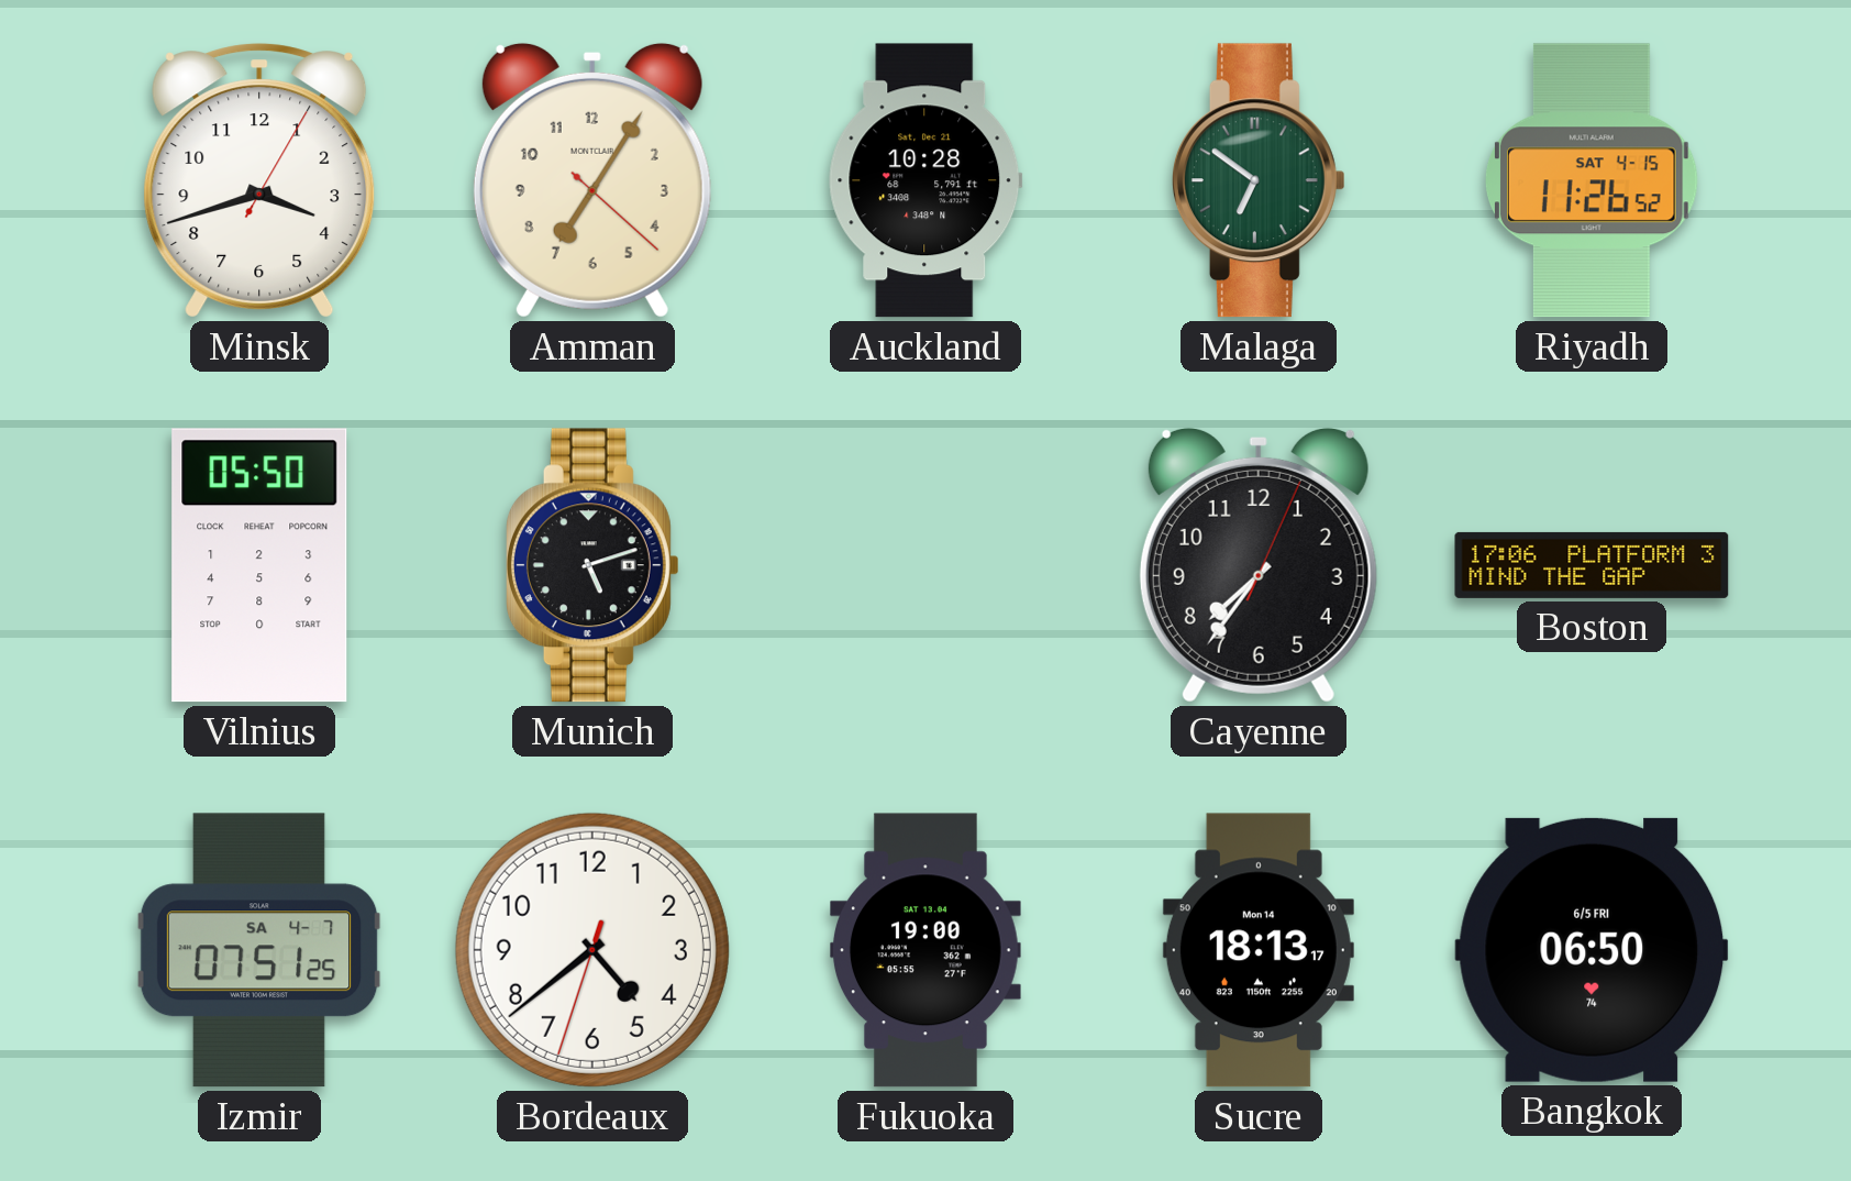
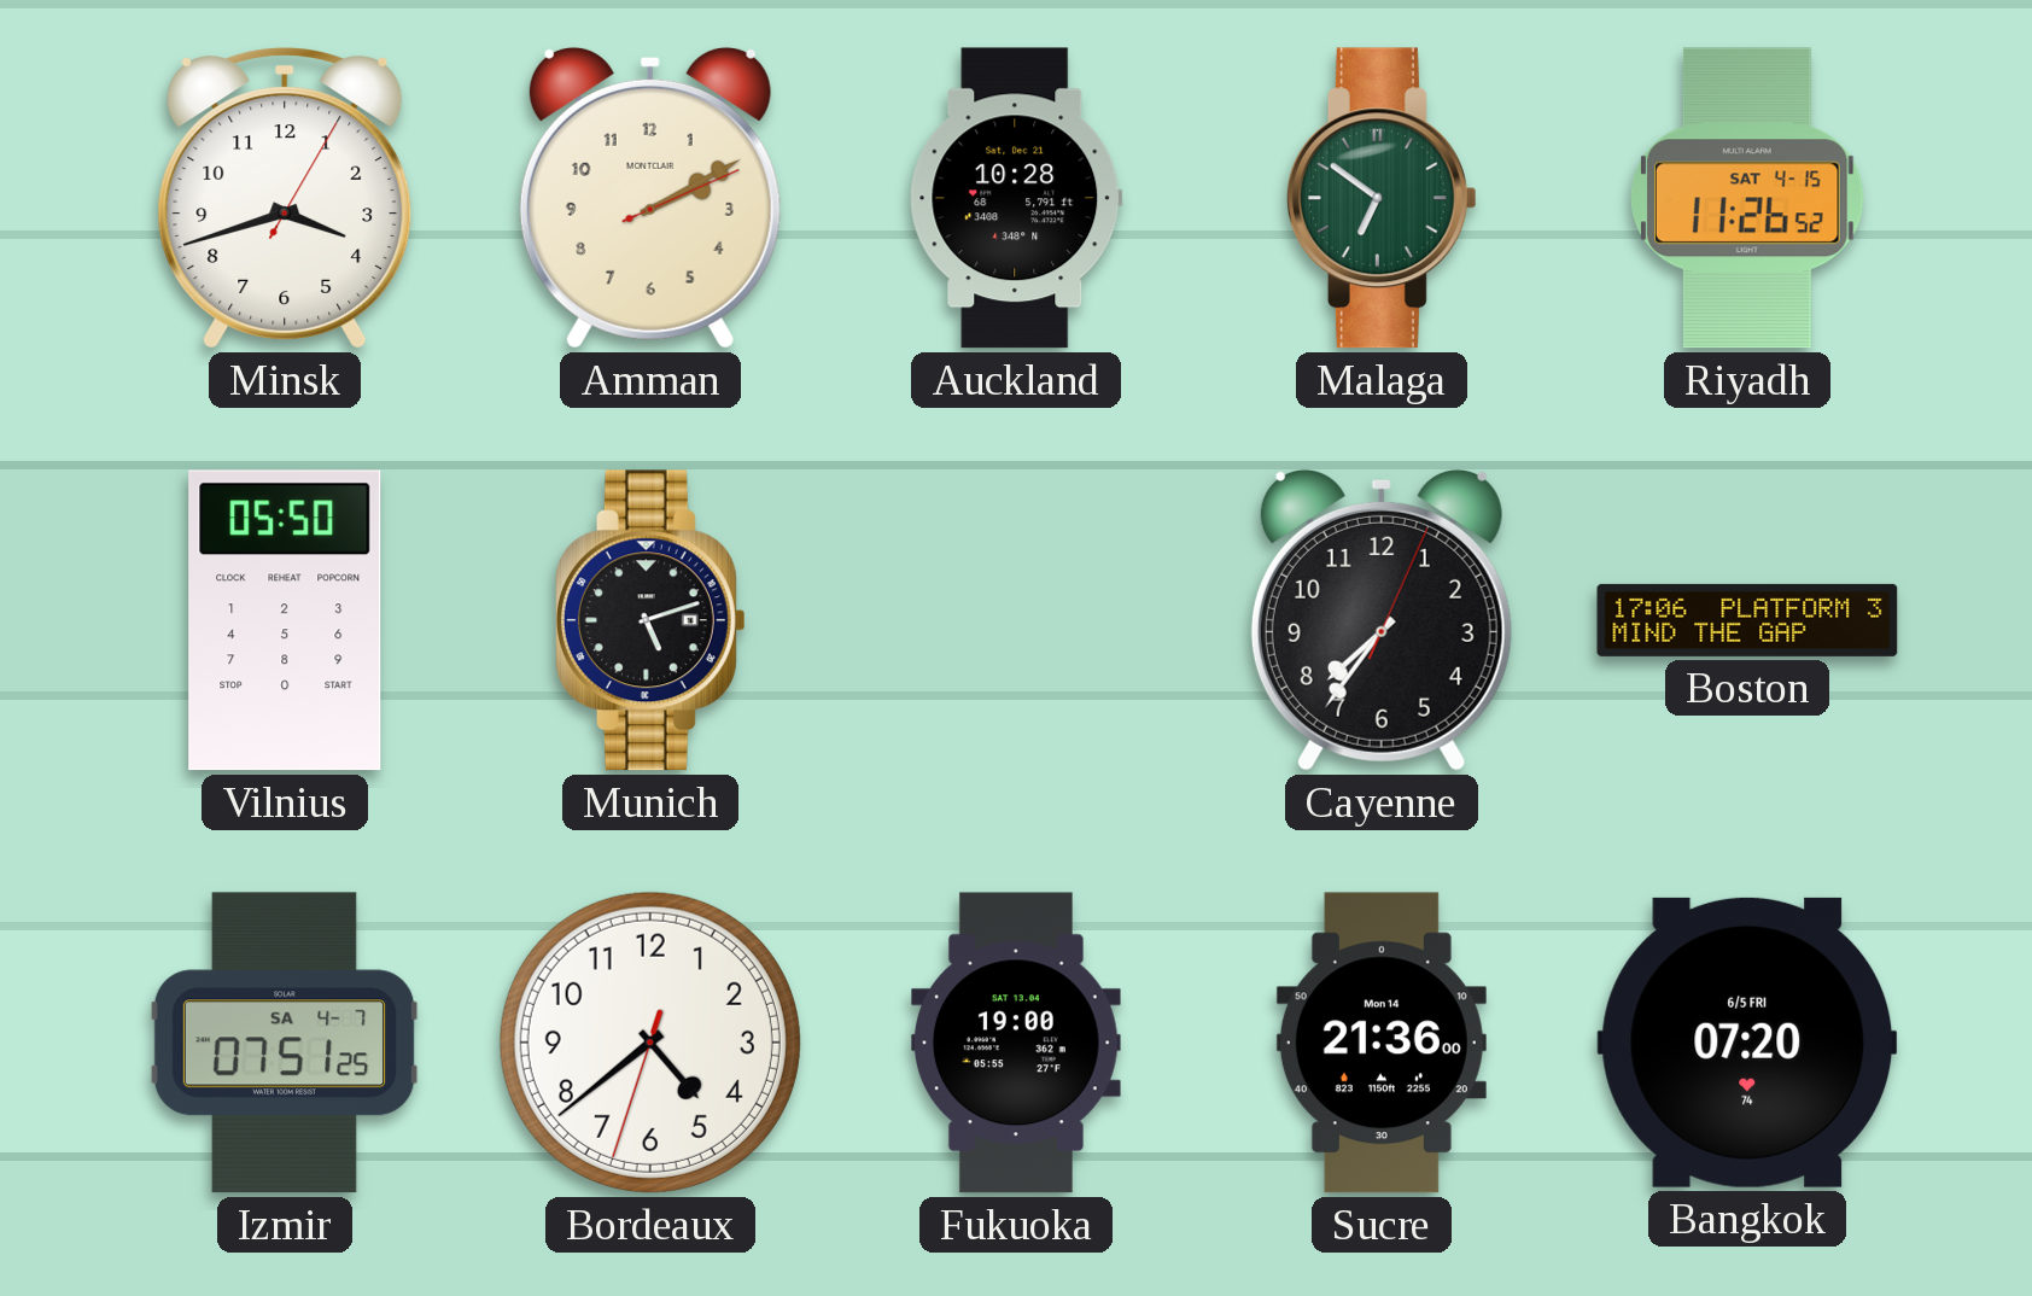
Amman: 7:05 -> 2:10
Sucre: 18:13 -> 21:36
Bangkok: 06:50 -> 07:20
